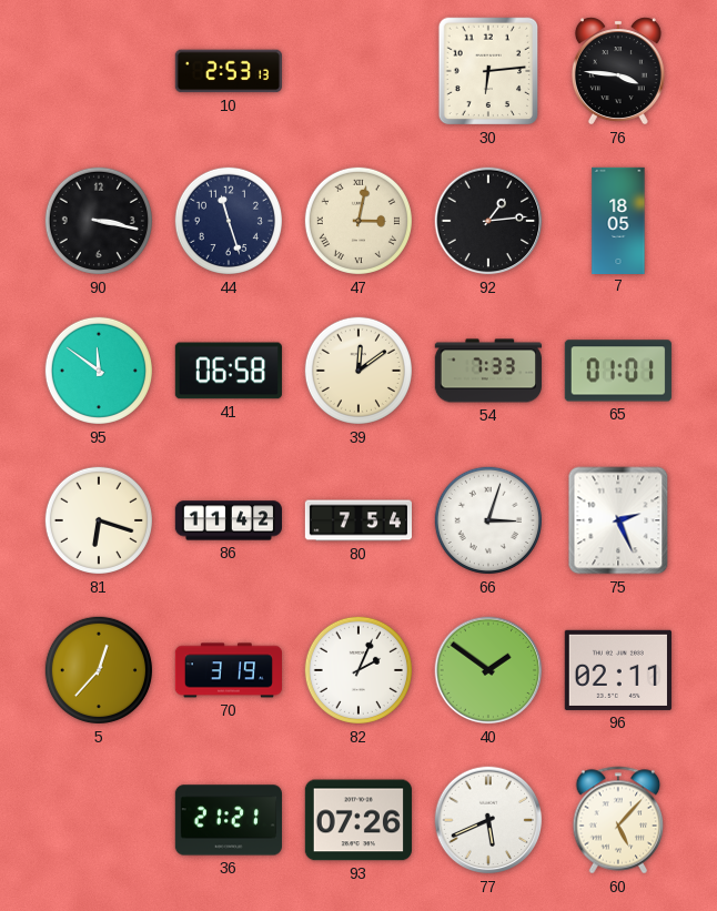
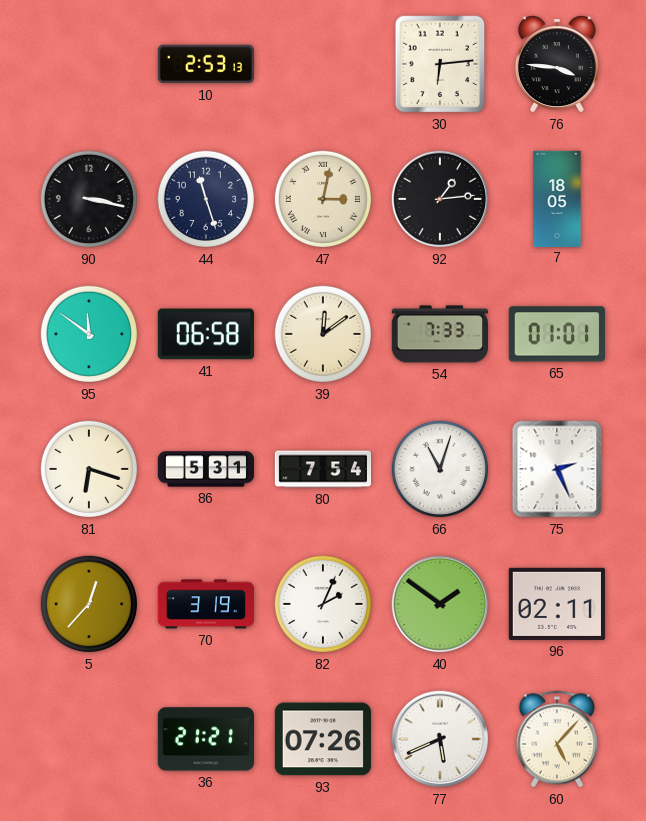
86: 11:42 -> 5:31
66: 3:03 -> 11:03
